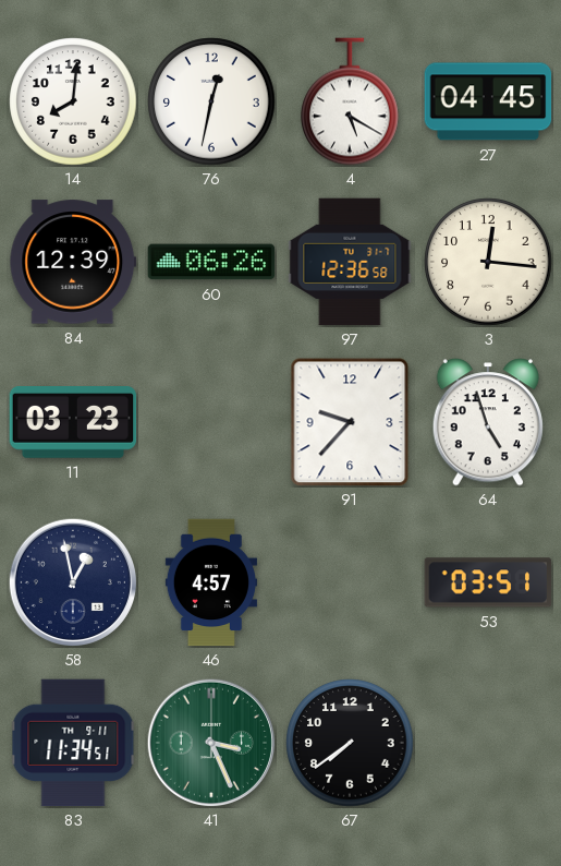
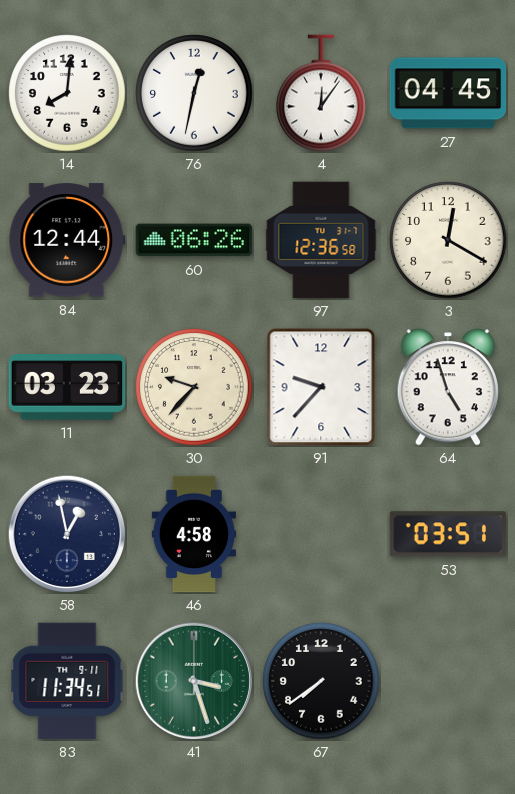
4: 5:20 -> 12:06
84: 12:39 -> 12:44
3: 12:16 -> 12:20
30: none -> 9:37
46: 4:57 -> 4:58
41: 3:26 -> 3:27
